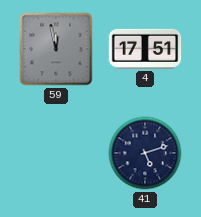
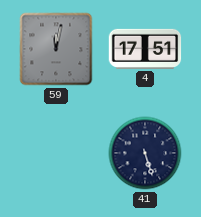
59: 11:58 -> 12:02
41: 5:12 -> 5:27
